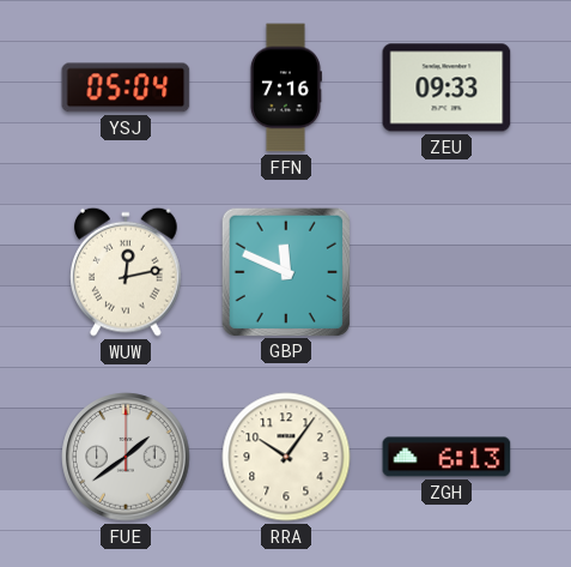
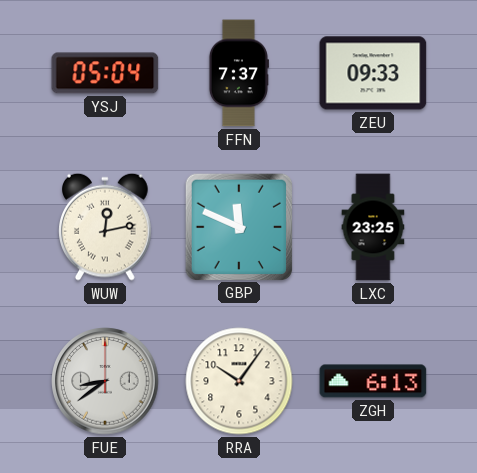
FFN: 7:16 -> 7:37
LXC: none -> 23:25
FUE: 1:39 -> 8:39
